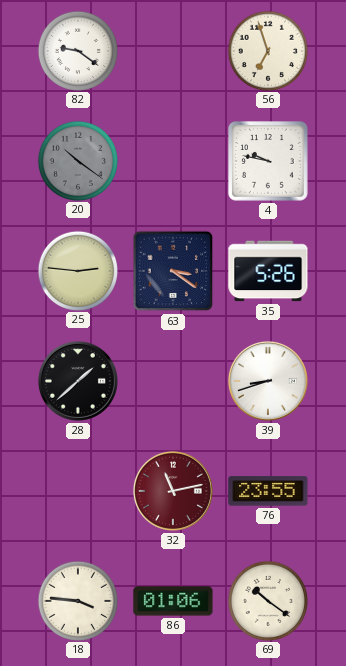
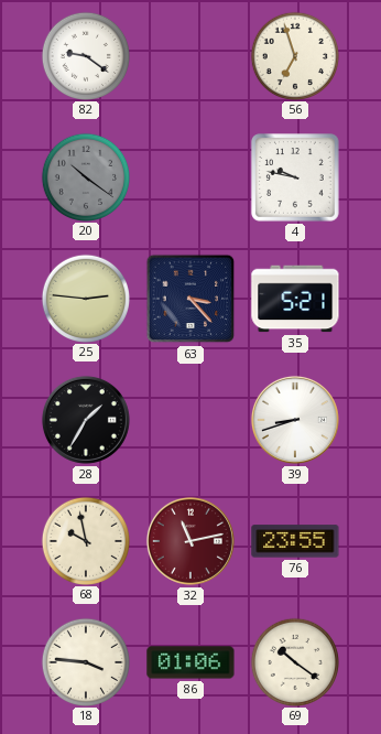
63: 3:21 -> 3:23
35: 5:26 -> 5:21
28: 1:38 -> 1:35
68: none -> 9:58
